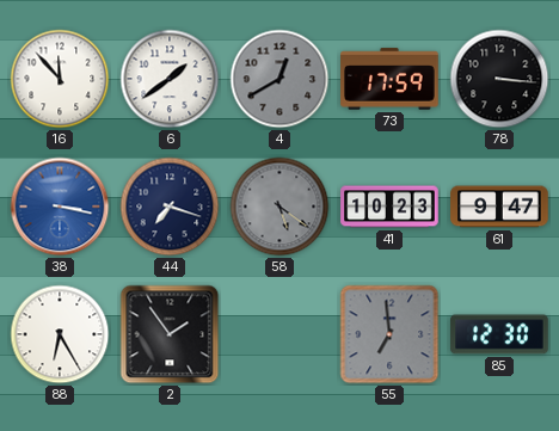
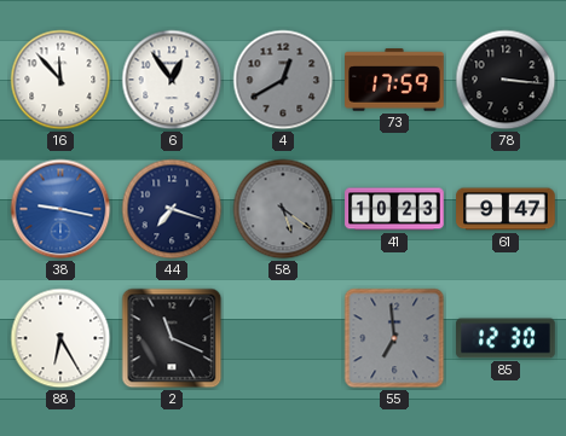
6: 1:39 -> 12:54
38: 3:17 -> 9:17
2: 1:54 -> 11:19
